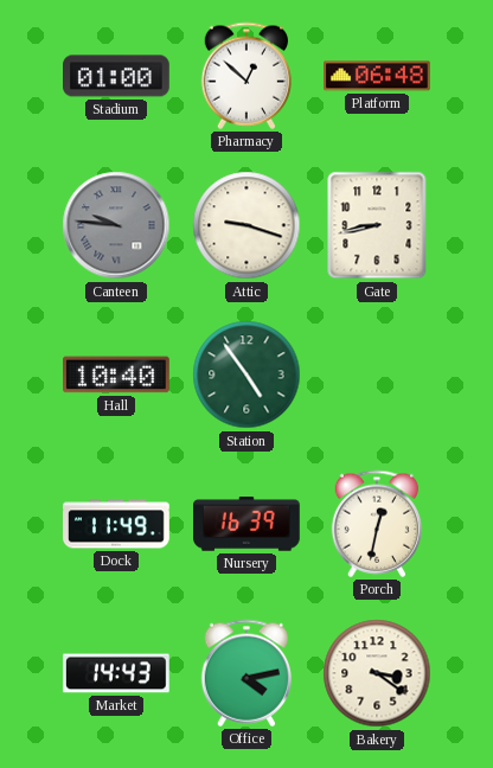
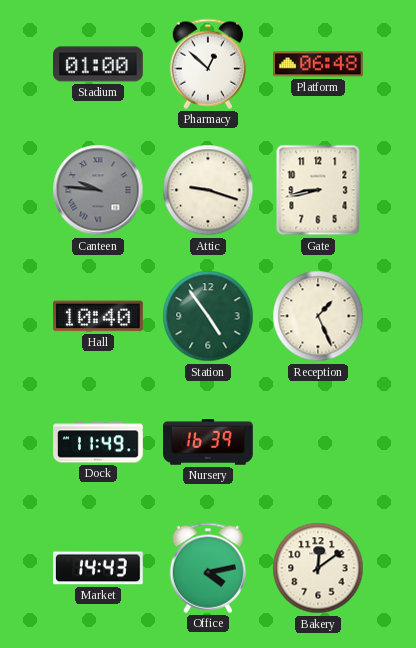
Reception: none -> 1:26
Porch: 12:32 -> none
Bakery: 3:21 -> 12:09
